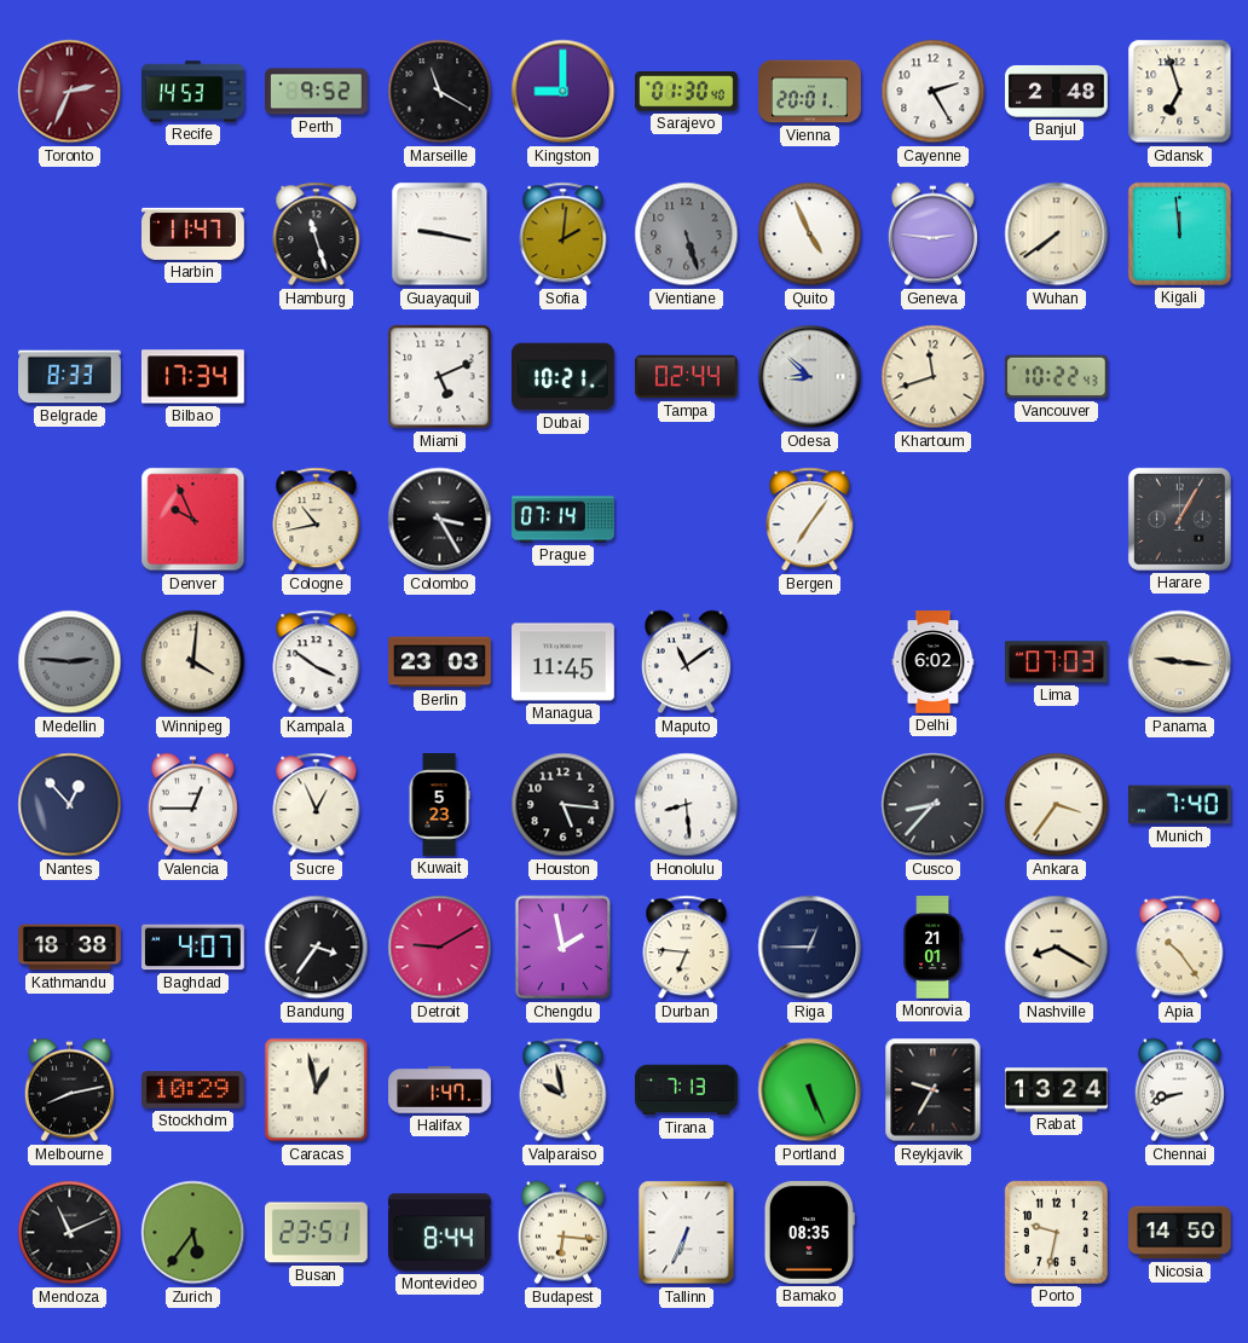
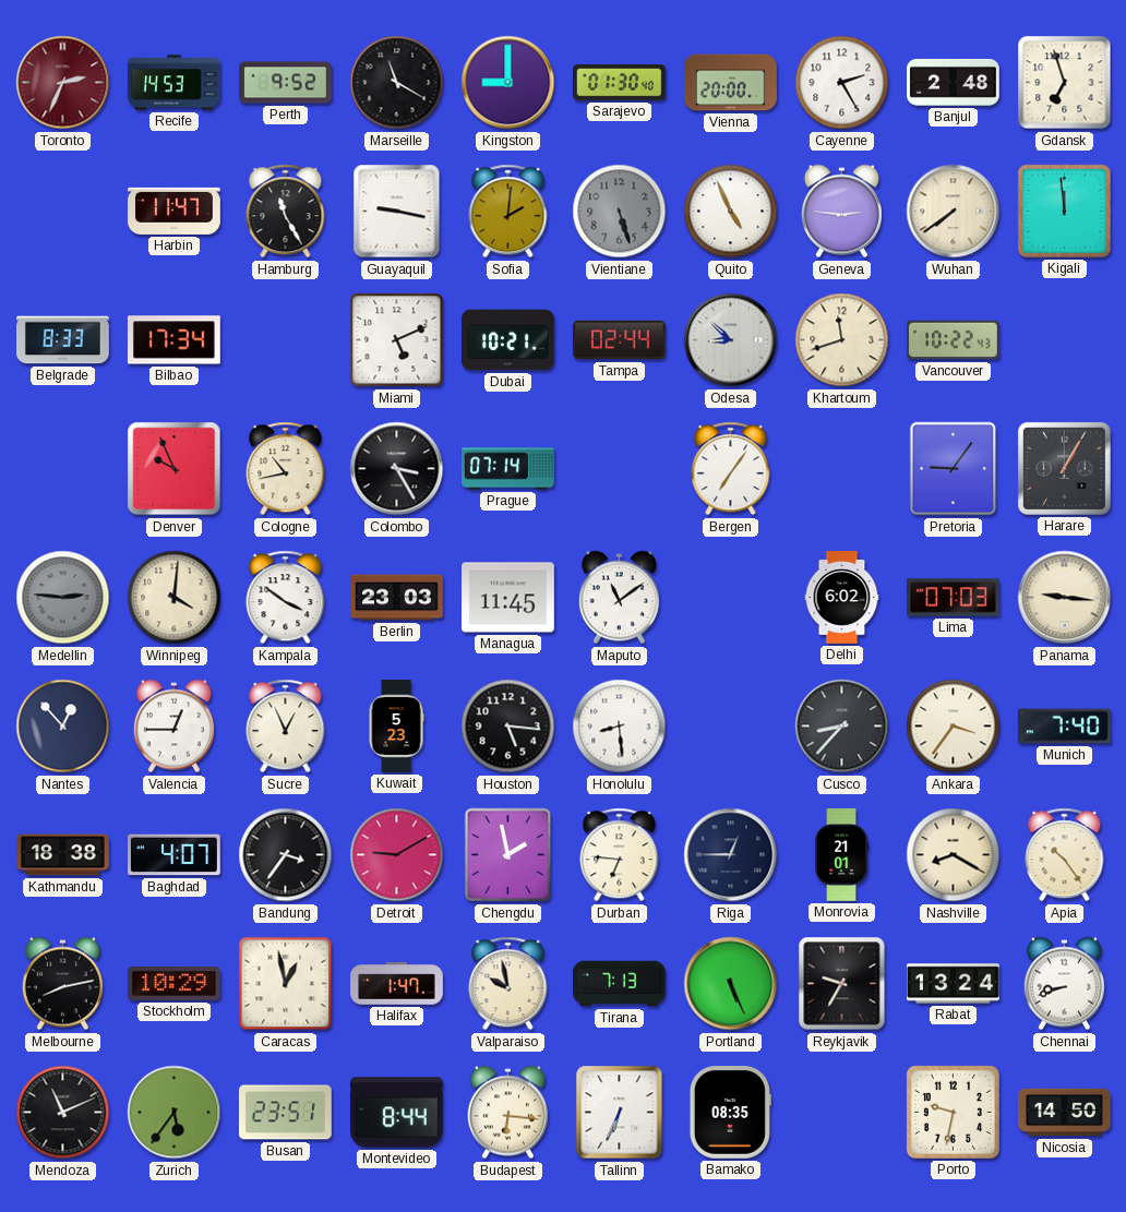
Vienna: 20:01 -> 20:00
Hamburg: 11:27 -> 11:25
Pretoria: none -> 9:06
